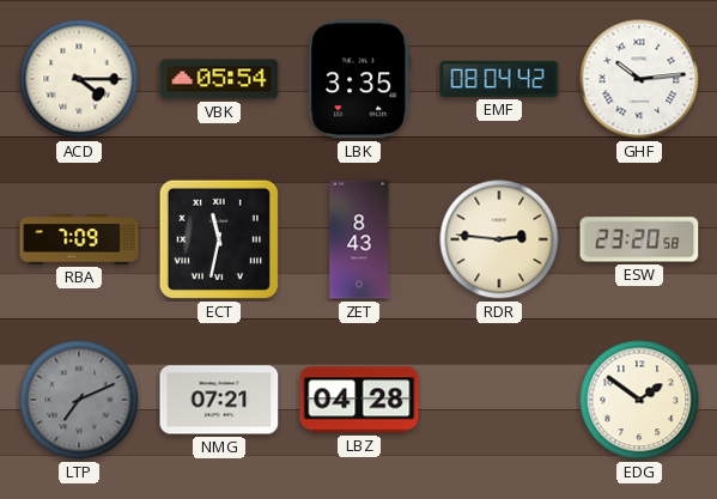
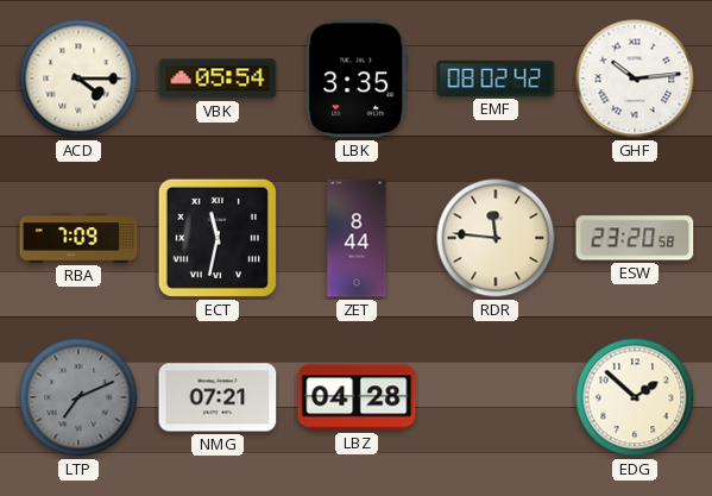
EMF: 08:04 -> 08:02
ZET: 8:43 -> 8:44
RDR: 2:46 -> 11:46
EDG: 1:51 -> 1:52
